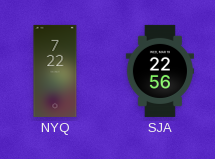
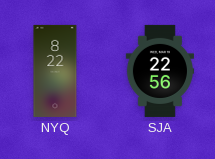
NYQ: 7:22 -> 8:22
